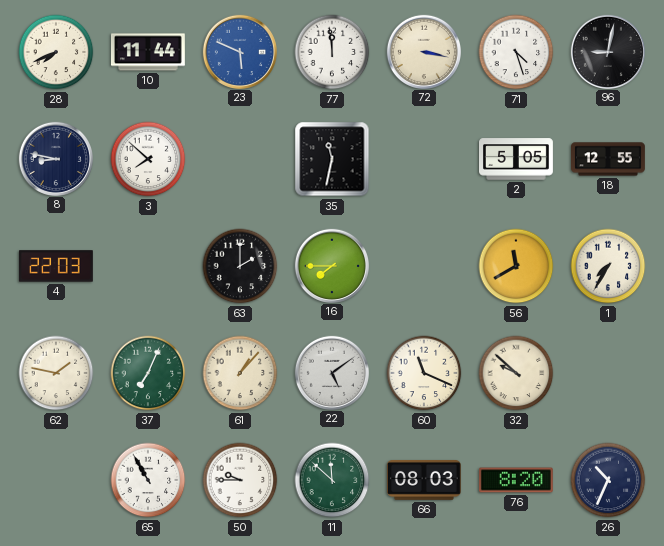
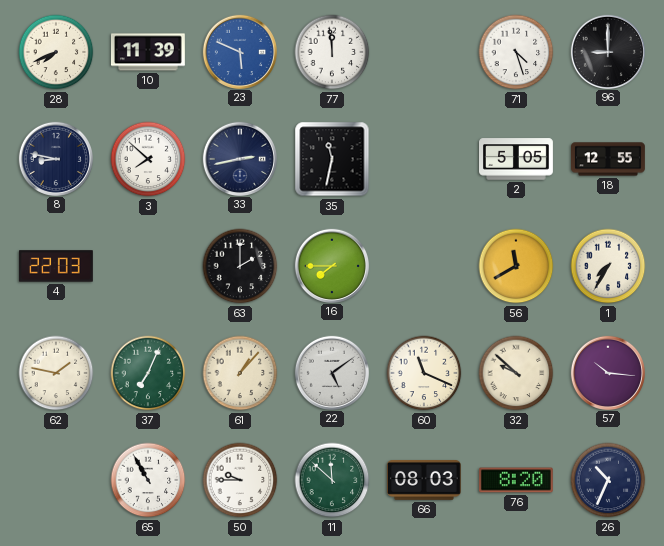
10: 11:44 -> 11:39
72: 3:17 -> none
96: 9:02 -> 9:00
33: none -> 2:43
57: none -> 10:16
